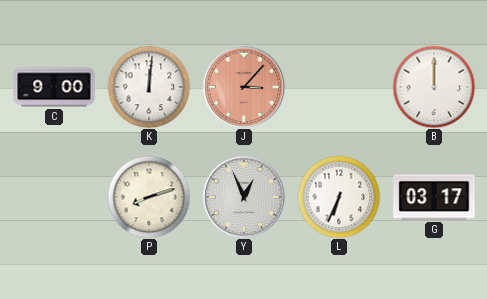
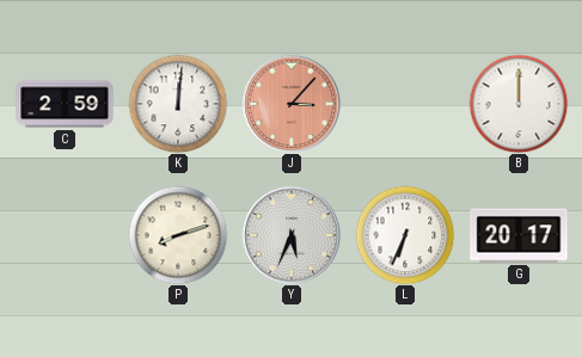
C: 9:00 -> 2:59
Y: 12:56 -> 5:34
G: 03:17 -> 20:17
